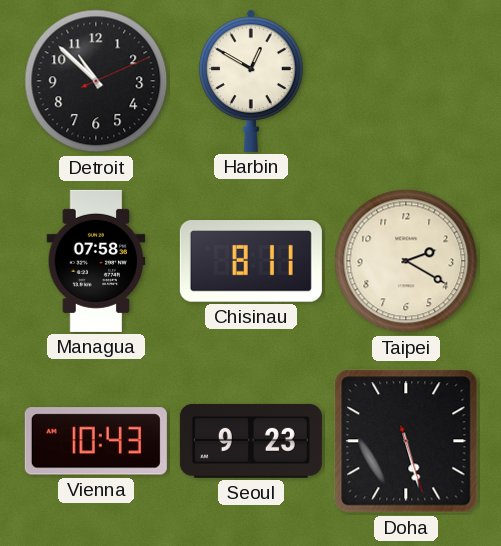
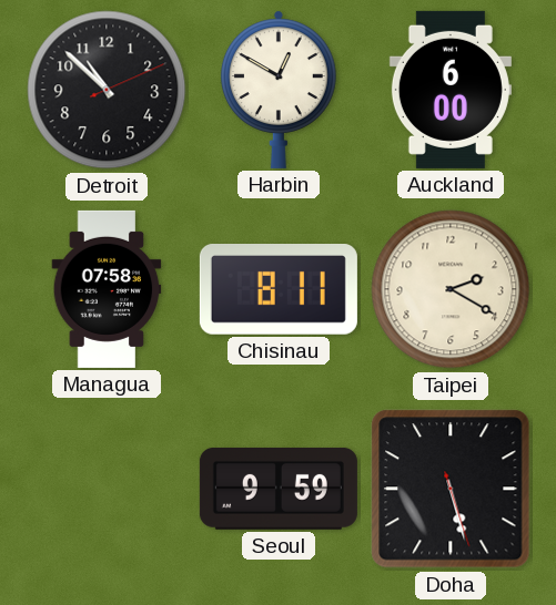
Auckland: none -> 6:00
Vienna: 10:43 -> none
Seoul: 9:23 -> 9:59
